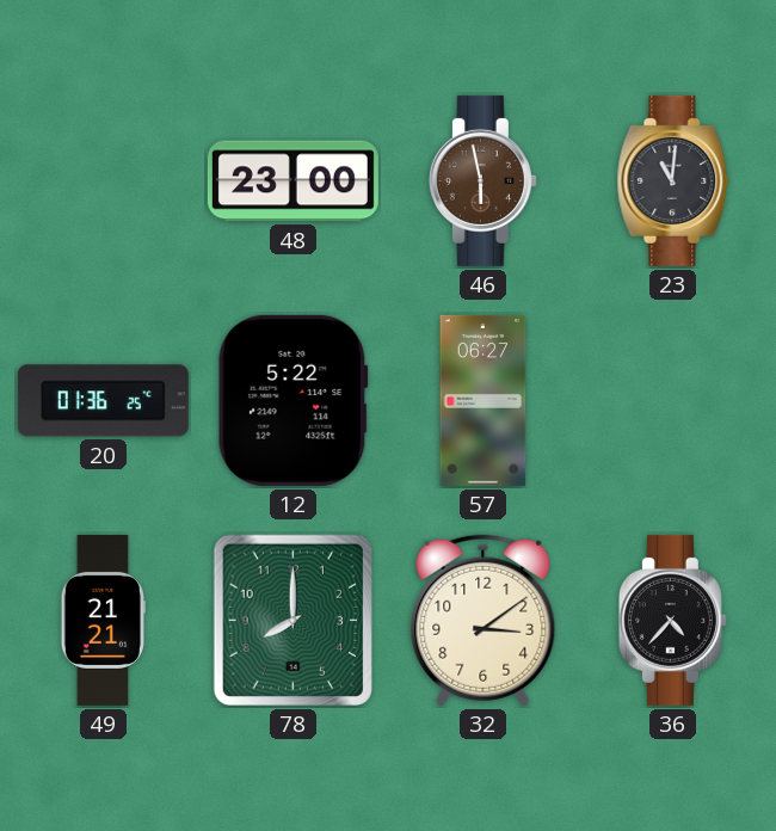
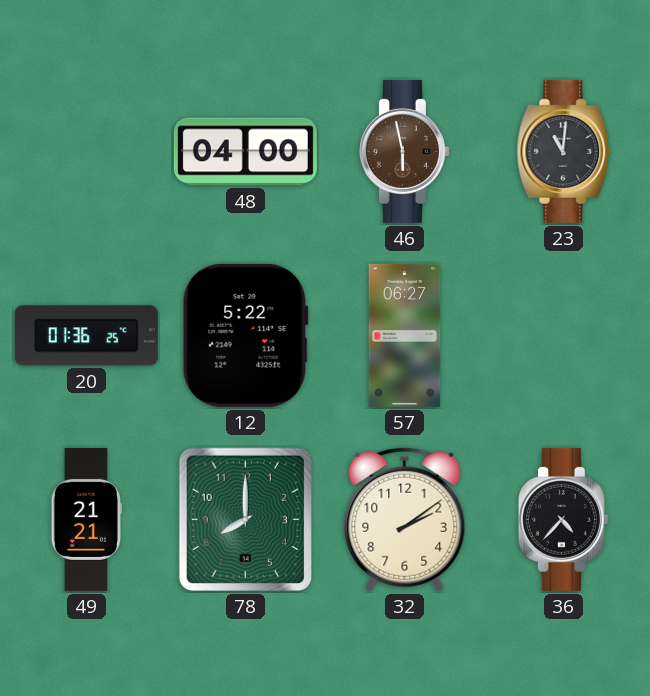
48: 23:00 -> 04:00
32: 3:09 -> 2:09
